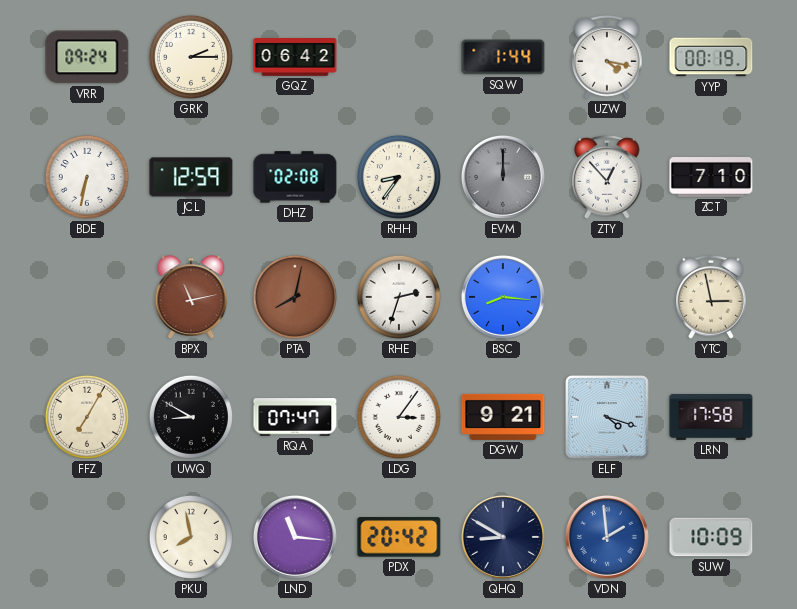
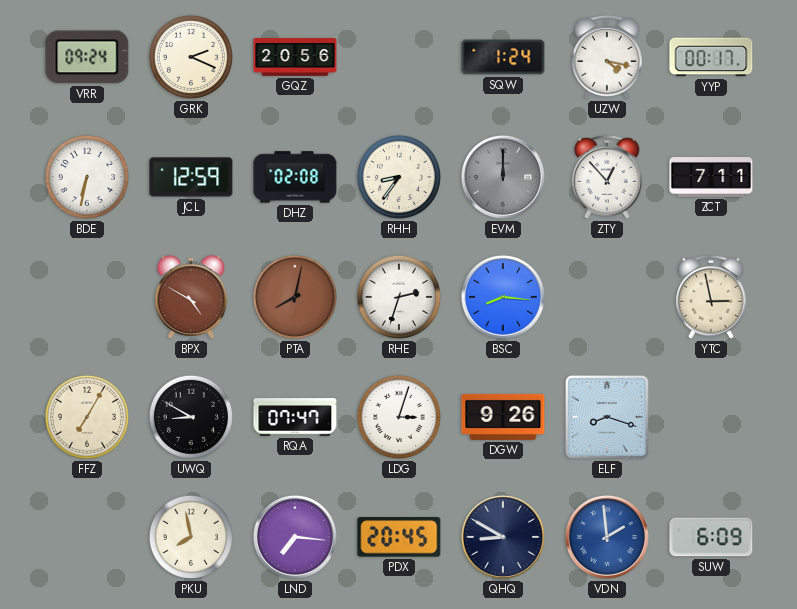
GRK: 2:15 -> 2:19
GQZ: 06:42 -> 20:56
SQW: 1:44 -> 1:24
YYP: 00:19 -> 00:17
ZCT: 7:10 -> 7:11
BPX: 11:13 -> 4:50
LDG: 3:06 -> 3:03
DGW: 9:21 -> 9:26
ELF: 4:18 -> 8:18
LRN: 17:58 -> none
LND: 11:16 -> 7:16
PDX: 20:42 -> 20:45
SUW: 10:09 -> 6:09
